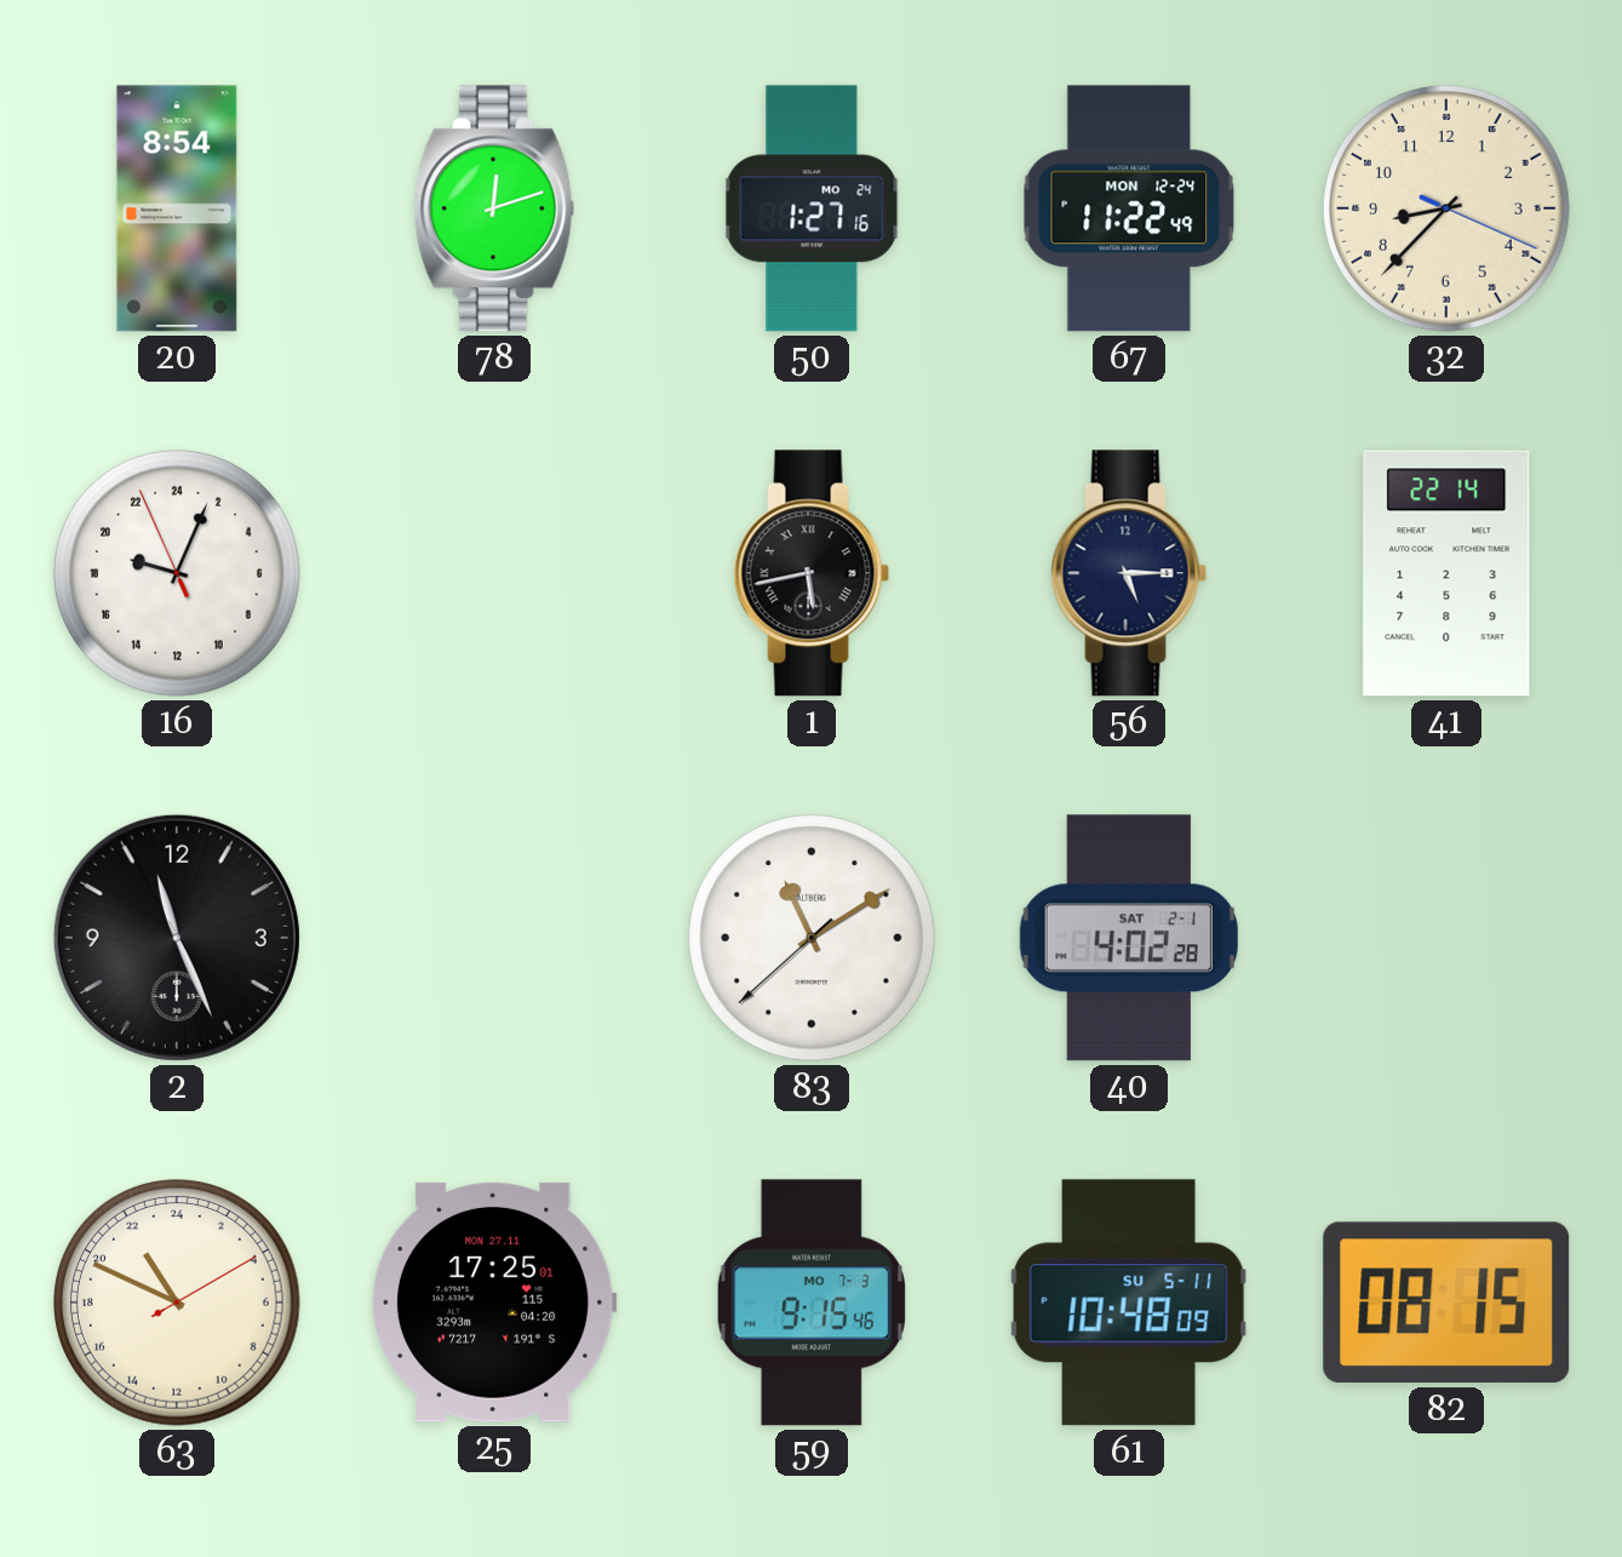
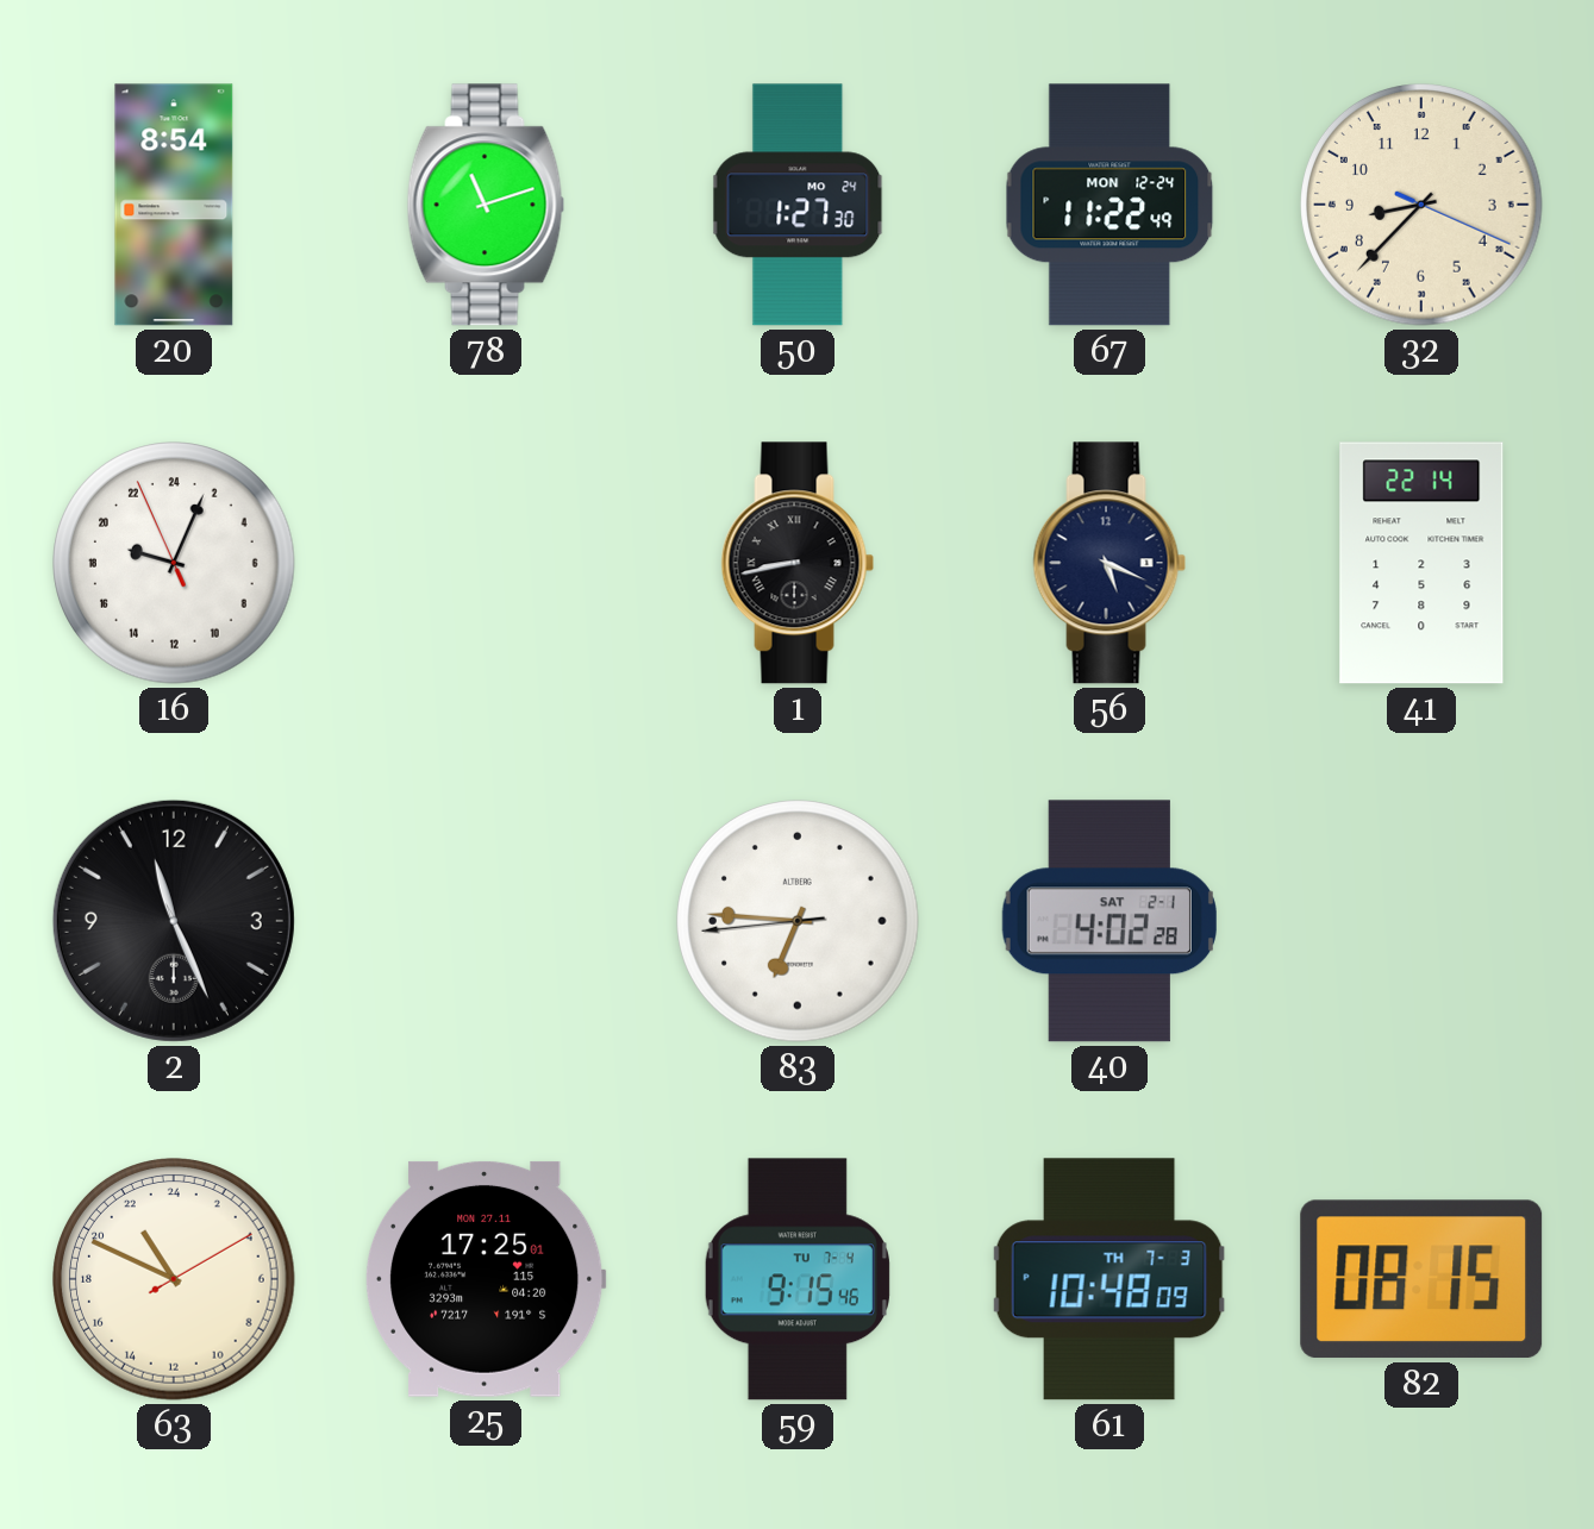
78: 12:12 -> 11:12
50: 1:27:16 -> 1:27:30
1: 5:43 -> 8:43
56: 5:15 -> 5:19
83: 11:09 -> 6:45
59 date: MO 7-3 -> TU 7-4
61 date: SU 5-11 -> TH 7-3
